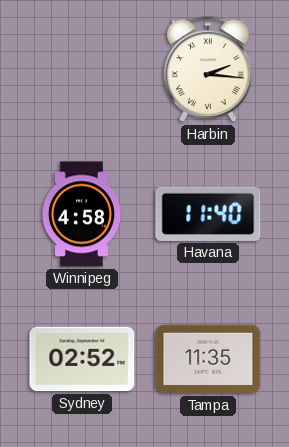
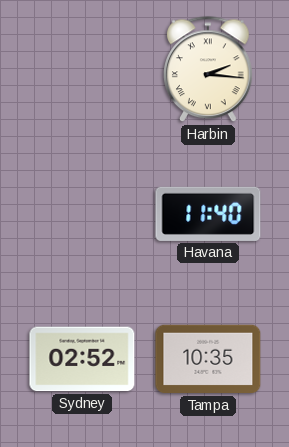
Winnipeg: 4:58 -> none
Tampa: 11:35 -> 10:35
